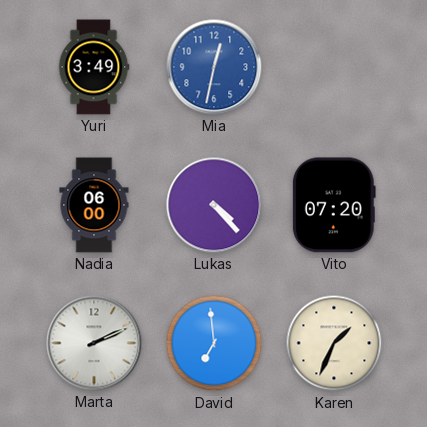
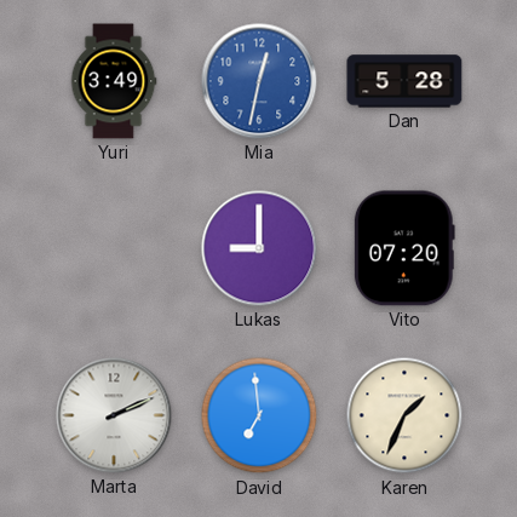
Dan: none -> 5:28
Nadia: 06:00 -> none
Lukas: 4:23 -> 9:00
